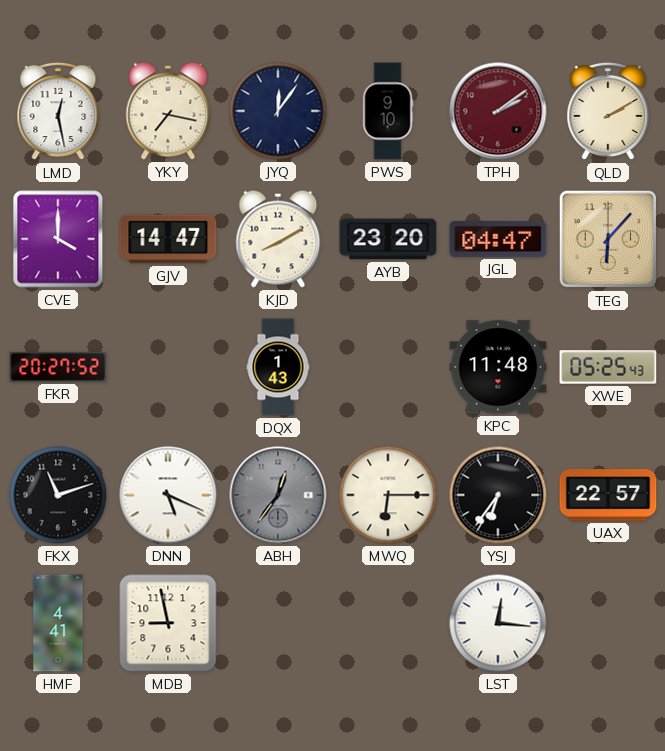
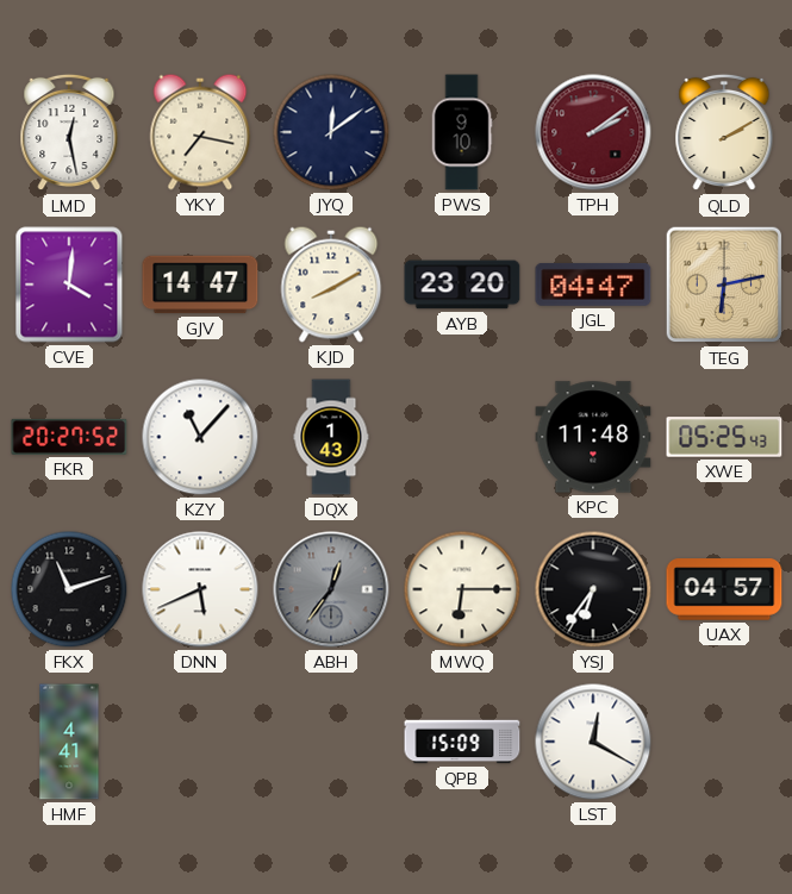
JYQ: 12:06 -> 12:09
CVE: 4:00 -> 4:01
TEG: 6:07 -> 6:13
KZY: none -> 11:07
DNN: 5:19 -> 5:41
UAX: 22:57 -> 04:57
MDB: 8:58 -> none
QPB: none -> 15:09
LST: 12:16 -> 12:20
